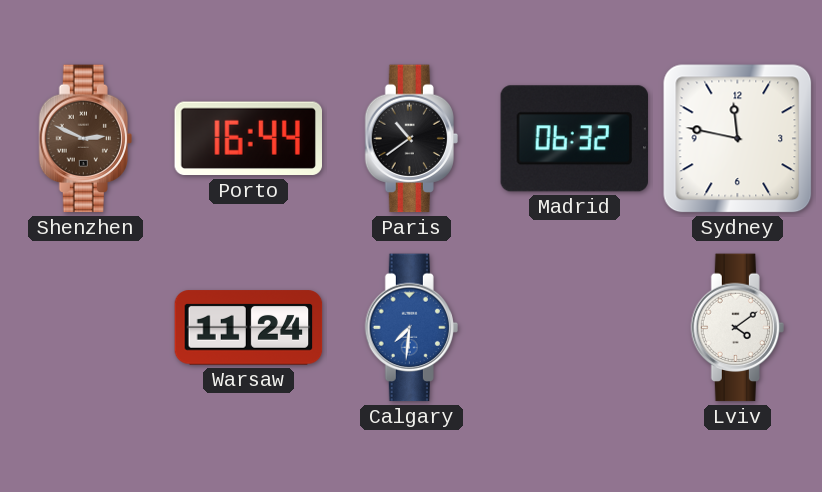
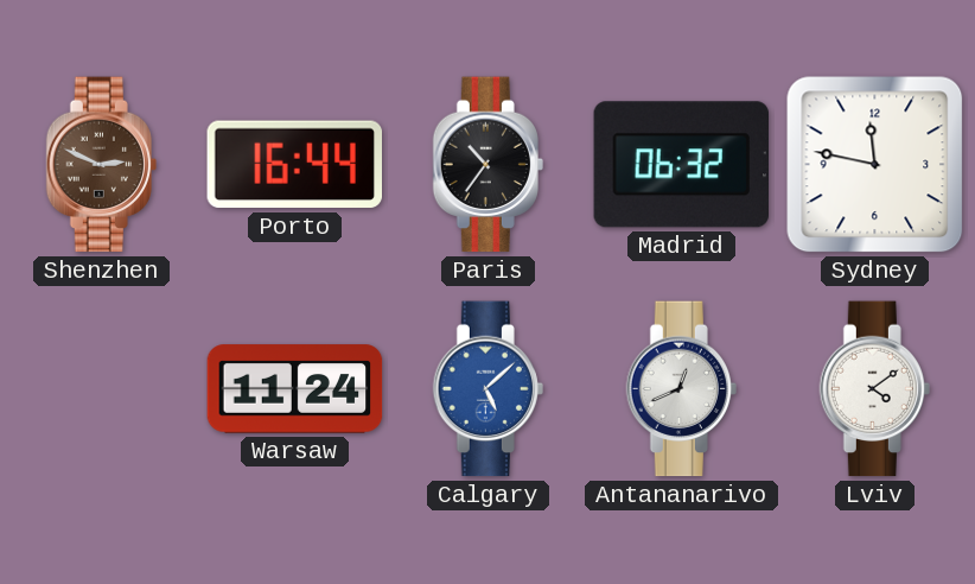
Paris: 10:39 -> 10:36
Calgary: 7:31 -> 5:08
Antananarivo: none -> 12:41
